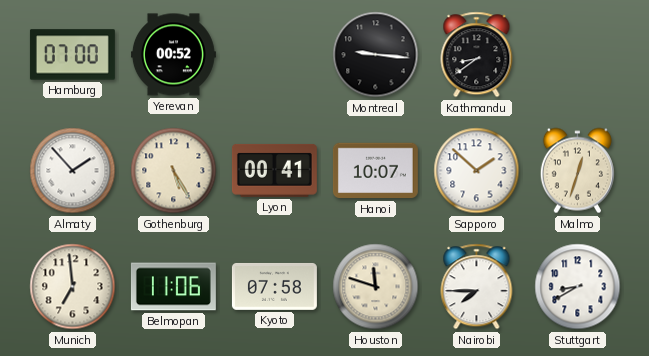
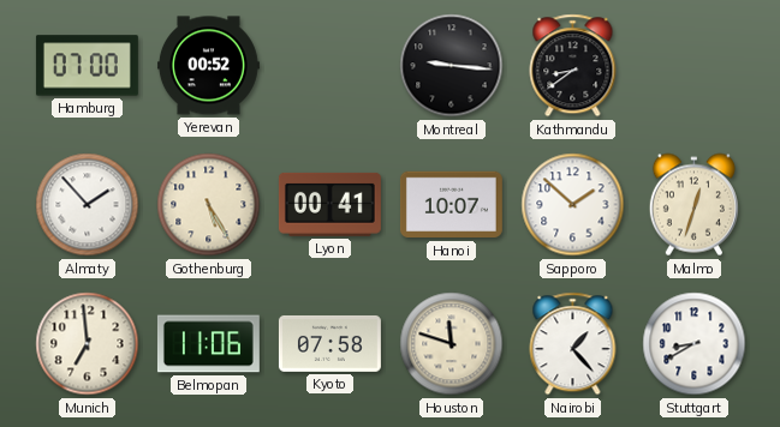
Nairobi: 7:45 -> 1:23
